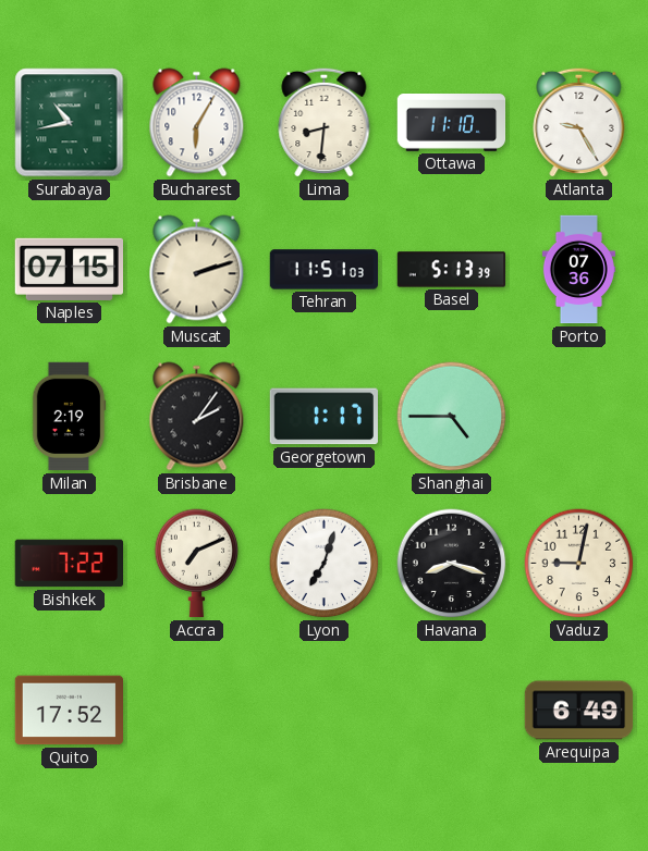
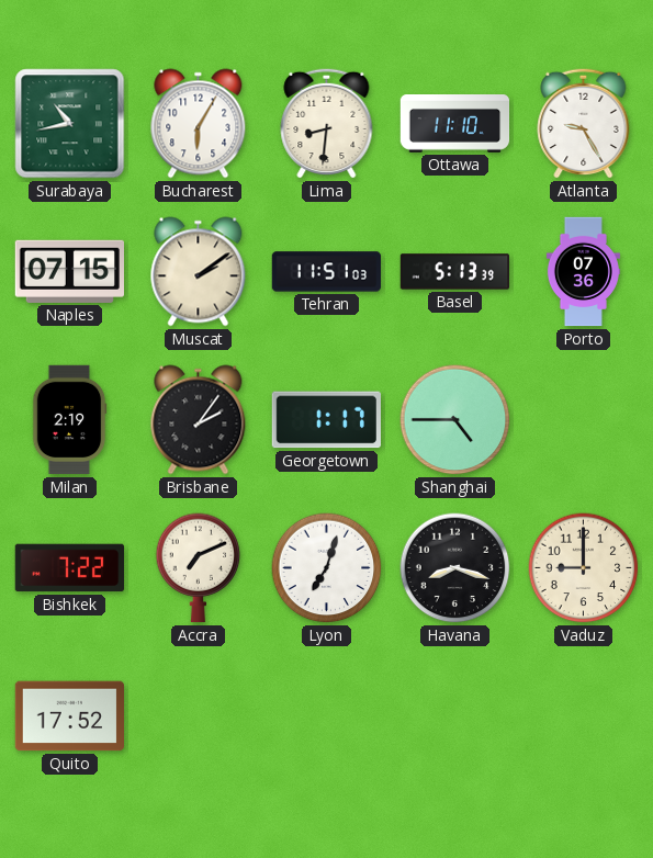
Muscat: 2:12 -> 2:09
Vaduz: 9:02 -> 9:00
Arequipa: 6:49 -> none
